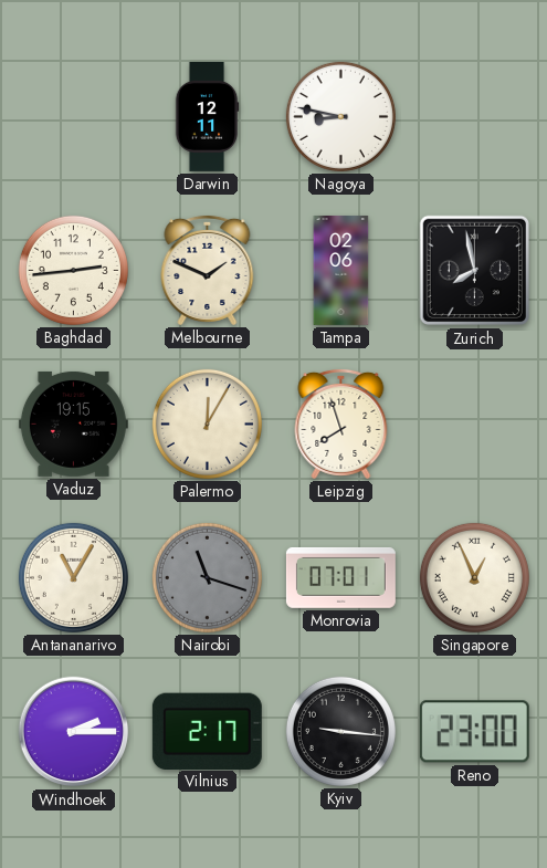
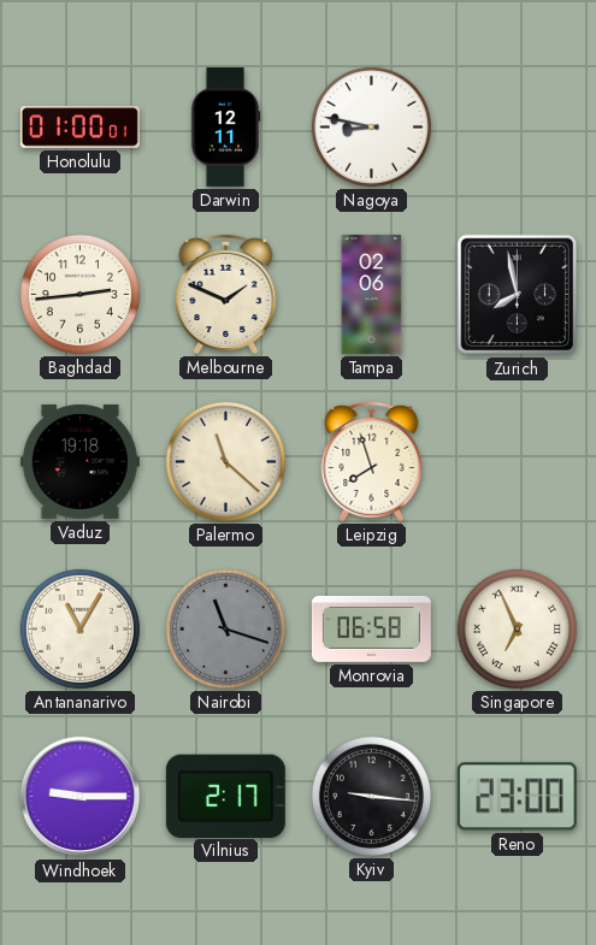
Honolulu: none -> 01:00
Vaduz: 19:15 -> 19:18
Palermo: 12:05 -> 11:22
Monrovia: 07:01 -> 06:58
Singapore: 12:56 -> 6:56
Windhoek: 2:15 -> 9:15
